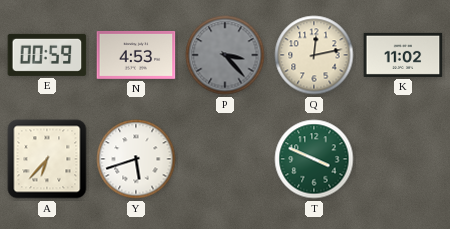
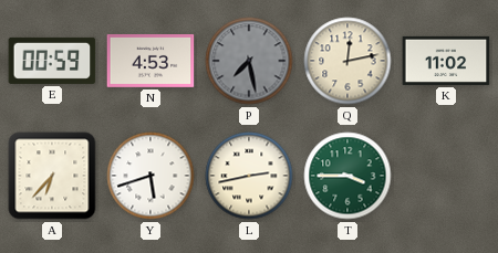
P: 3:23 -> 7:28
L: none -> 2:43
T: 3:49 -> 3:45
